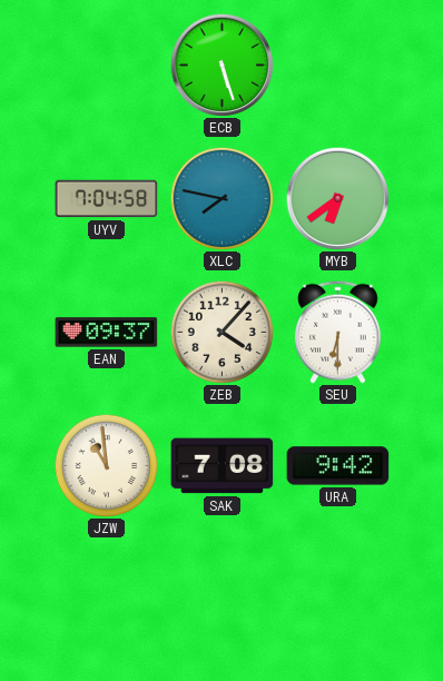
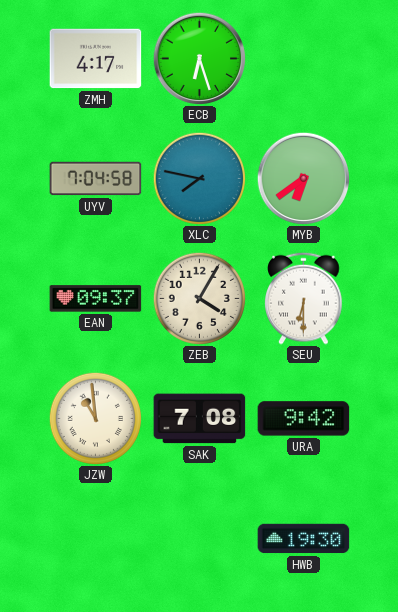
ZMH: none -> 4:17
ECB: 5:27 -> 6:27
ZEB: 4:07 -> 4:05
HWB: none -> 19:30
